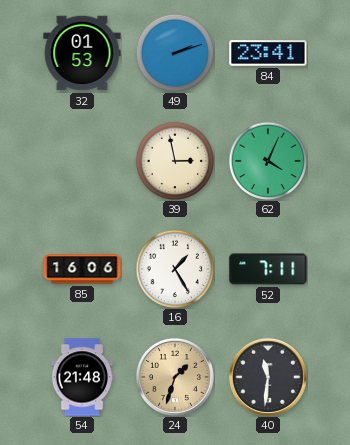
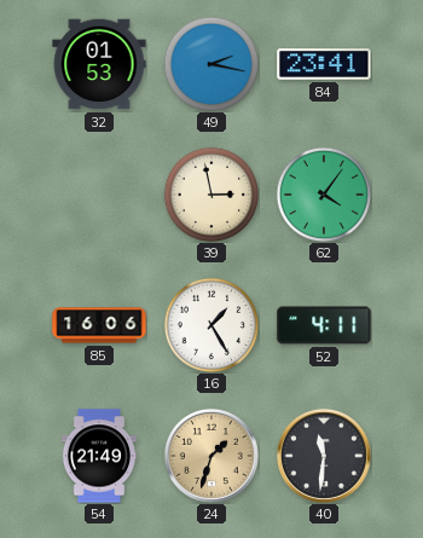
49: 2:12 -> 2:17
62: 4:04 -> 4:06
52: 7:11 -> 4:11
54: 21:48 -> 21:49
